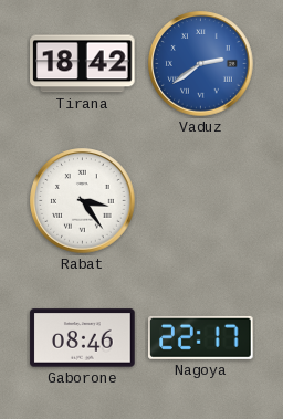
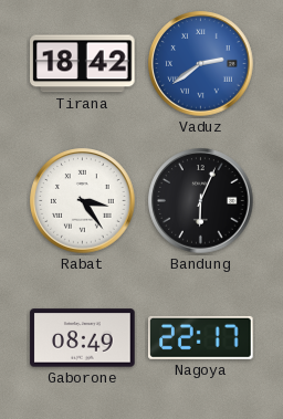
Bandung: none -> 6:04
Gaborone: 08:46 -> 08:49
